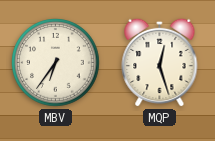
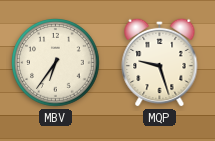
MQP: 12:27 -> 9:27
